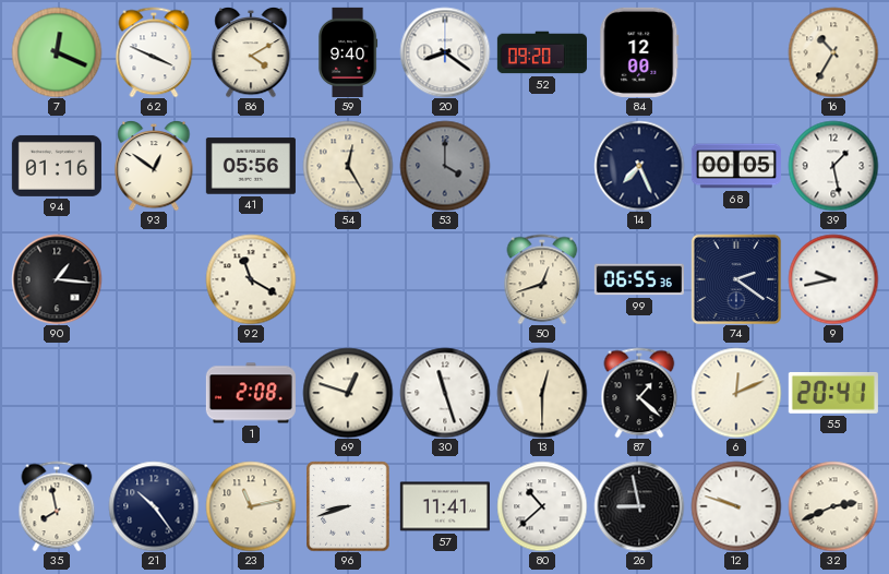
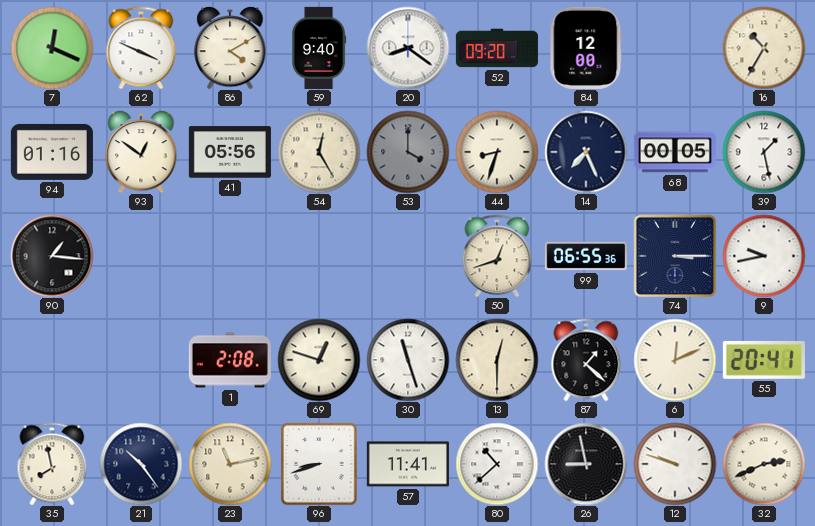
44: none -> 8:33
92: 11:20 -> none
74: 2:21 -> 3:15
